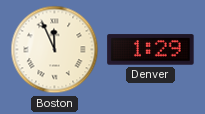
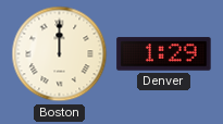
Boston: 11:56 -> 12:00
